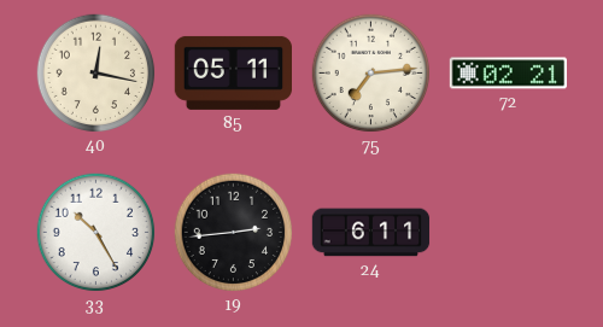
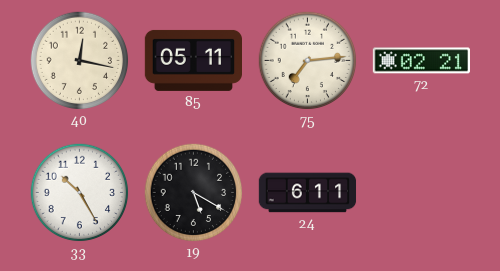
19: 2:44 -> 5:20
